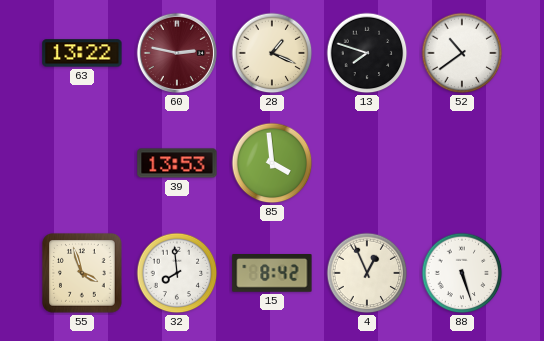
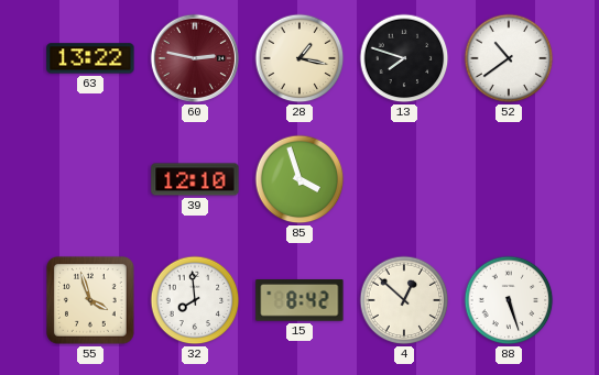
28: 1:19 -> 1:17
39: 13:53 -> 12:10
85: 3:59 -> 3:57
4: 12:56 -> 12:52
